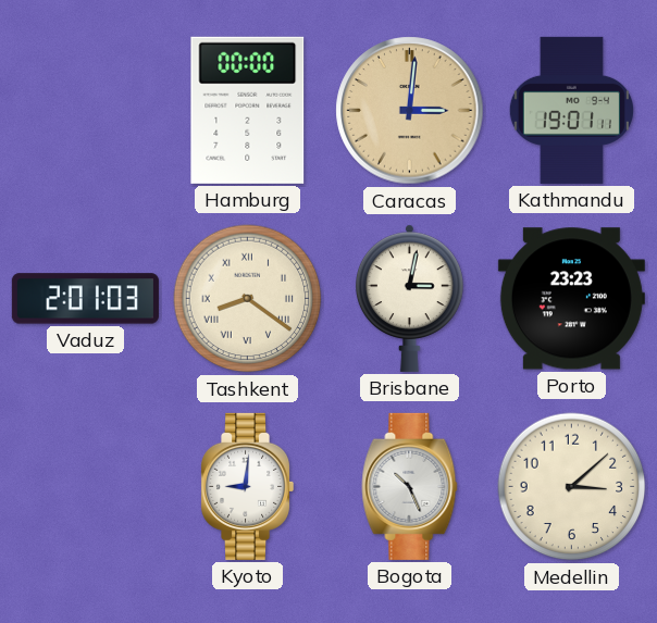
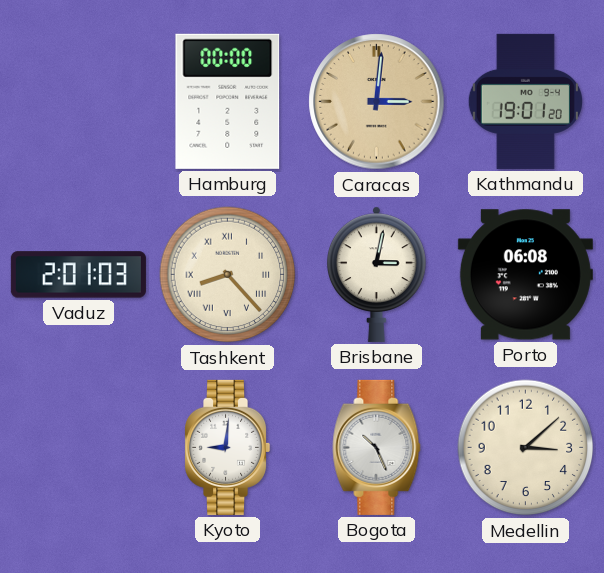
Kathmandu: 19:01:11 -> 19:01:20
Tashkent: 8:21 -> 8:23
Porto: 23:23 -> 06:08
